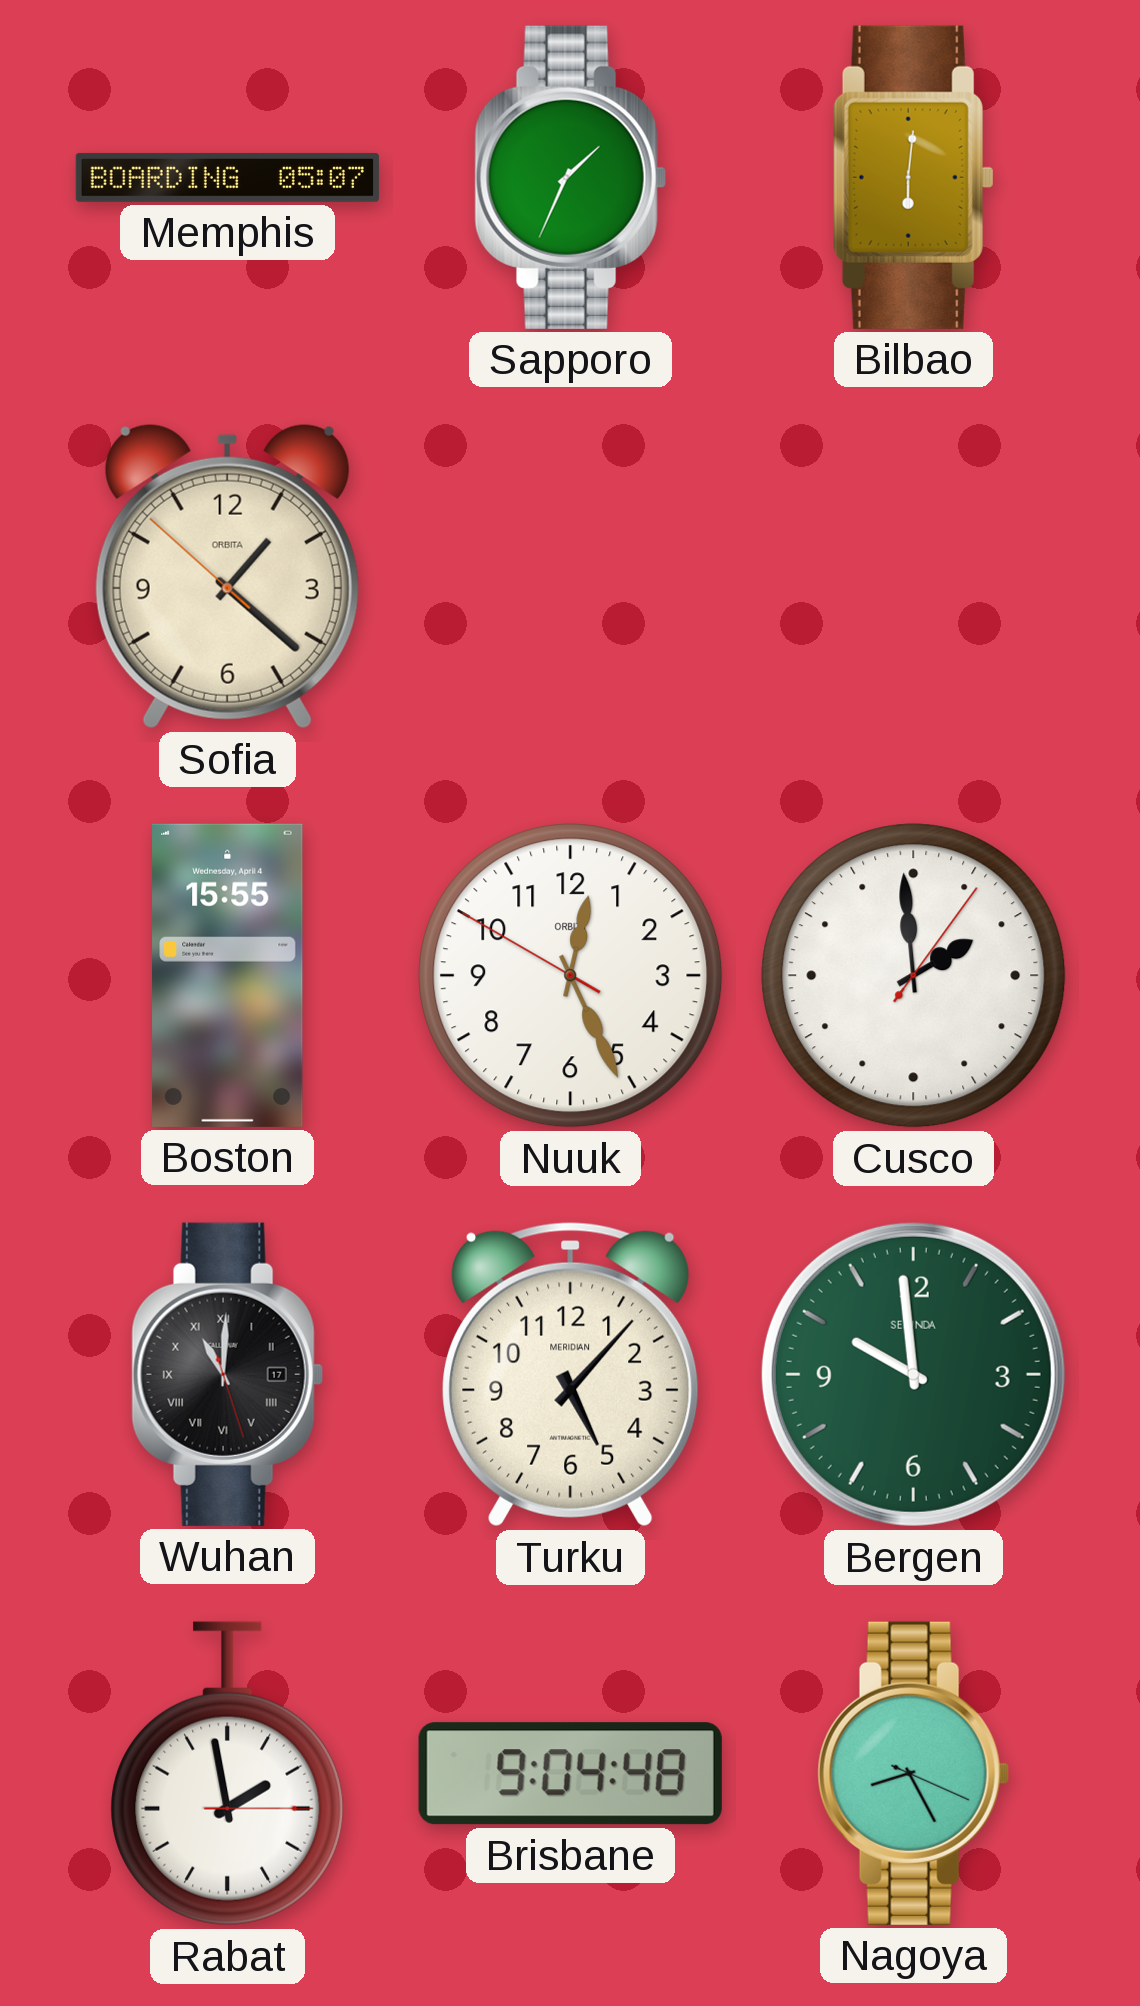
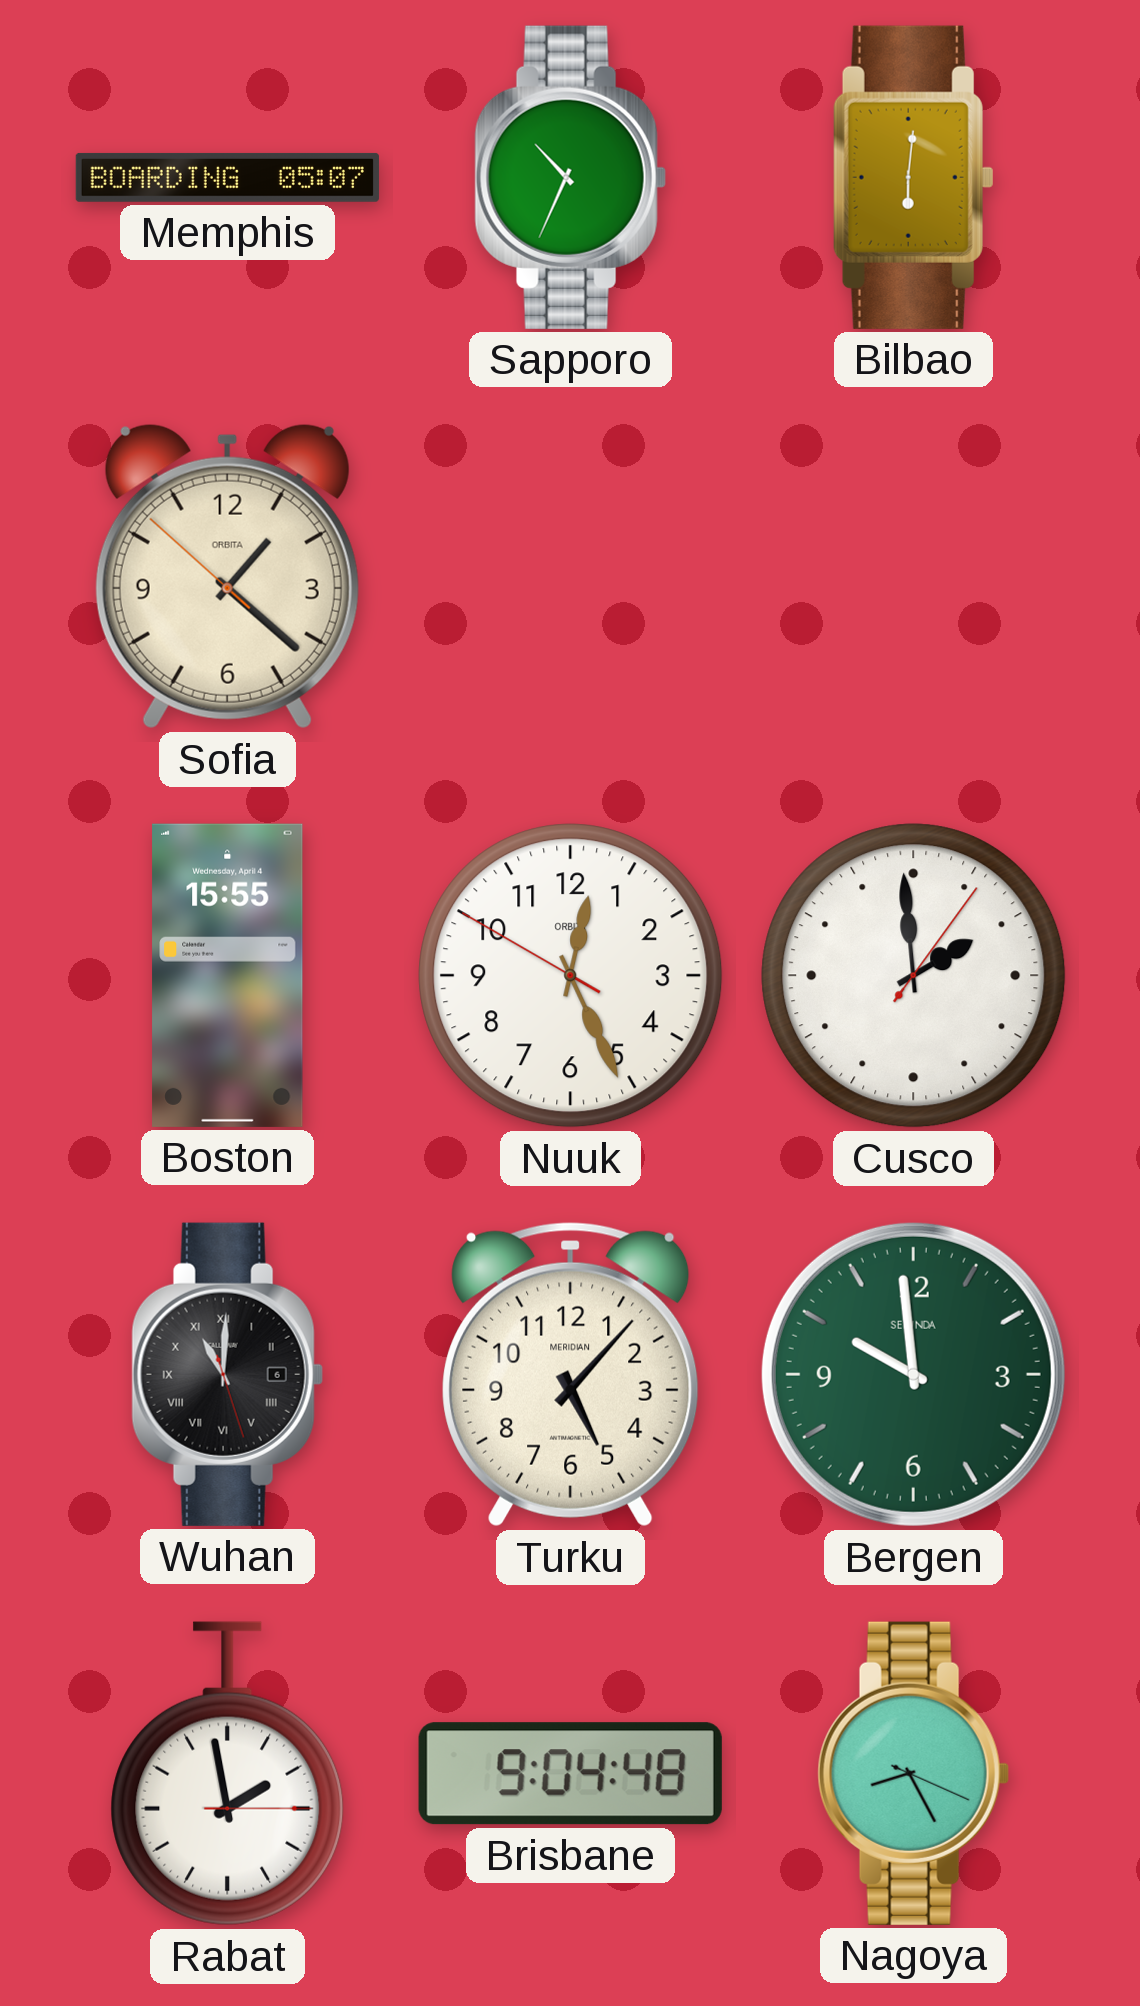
Sapporo: 1:34 -> 10:34
Wuhan date: 17 -> 6
